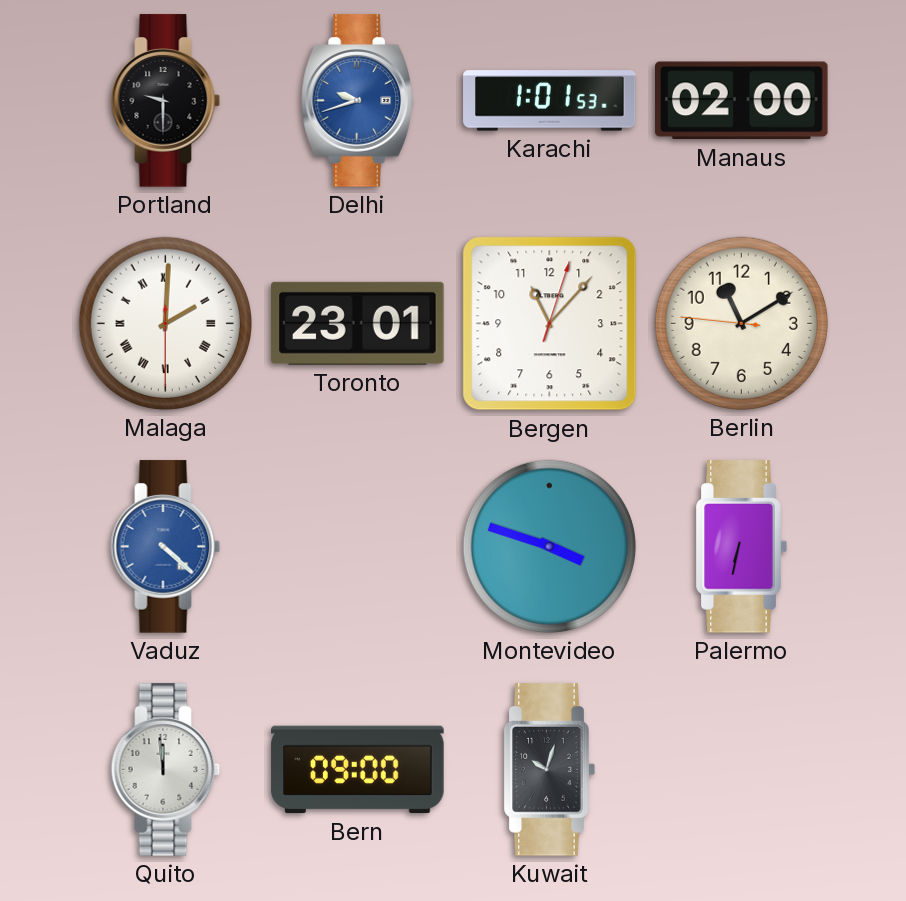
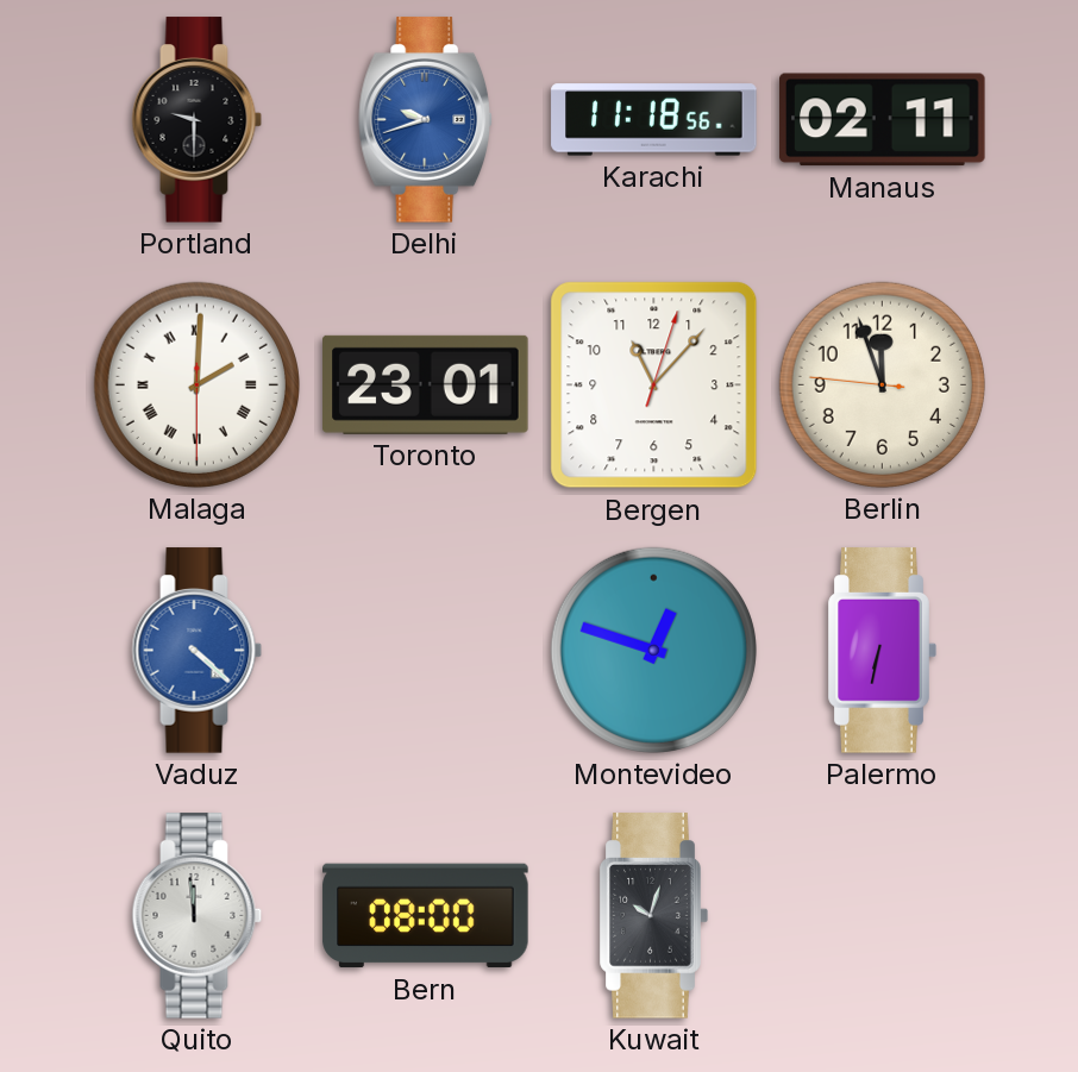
Karachi: 1:01 -> 11:18
Manaus: 02:00 -> 02:11
Berlin: 11:09 -> 11:56
Montevideo: 3:48 -> 12:48
Bern: 09:00 -> 08:00
